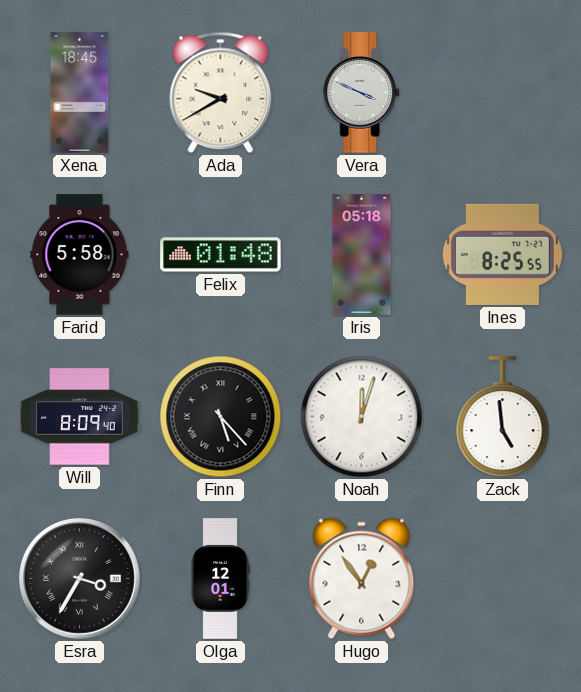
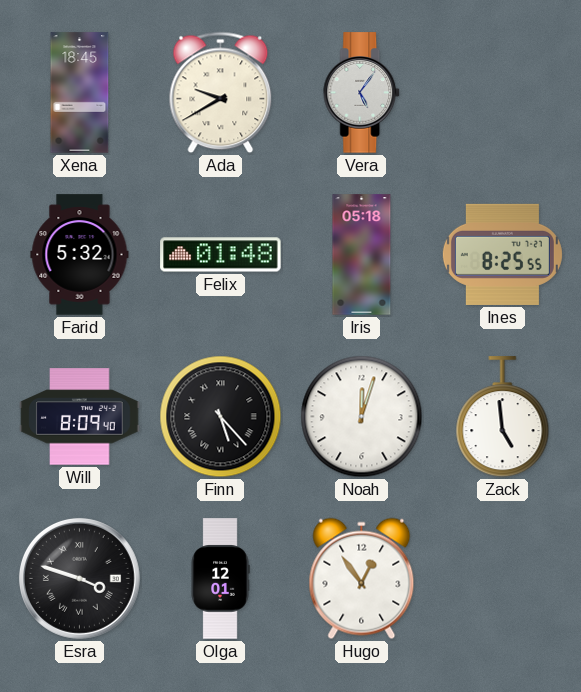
Vera: 3:49 -> 5:06
Farid: 5:58 -> 5:32
Esra: 3:35 -> 3:48
